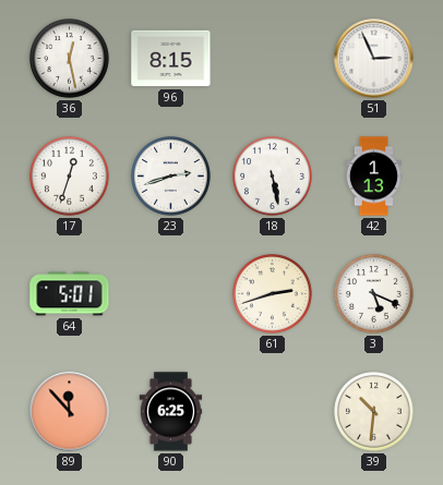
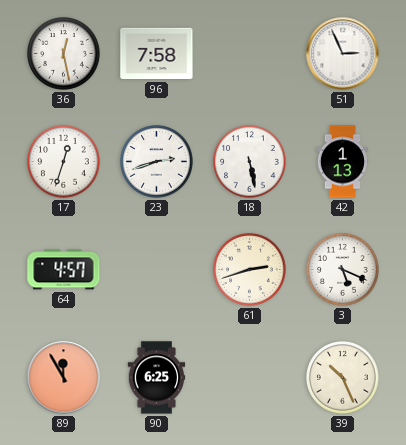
96: 8:15 -> 7:58
64: 5:01 -> 4:57
89: 11:53 -> 11:55
39: 10:31 -> 10:26
